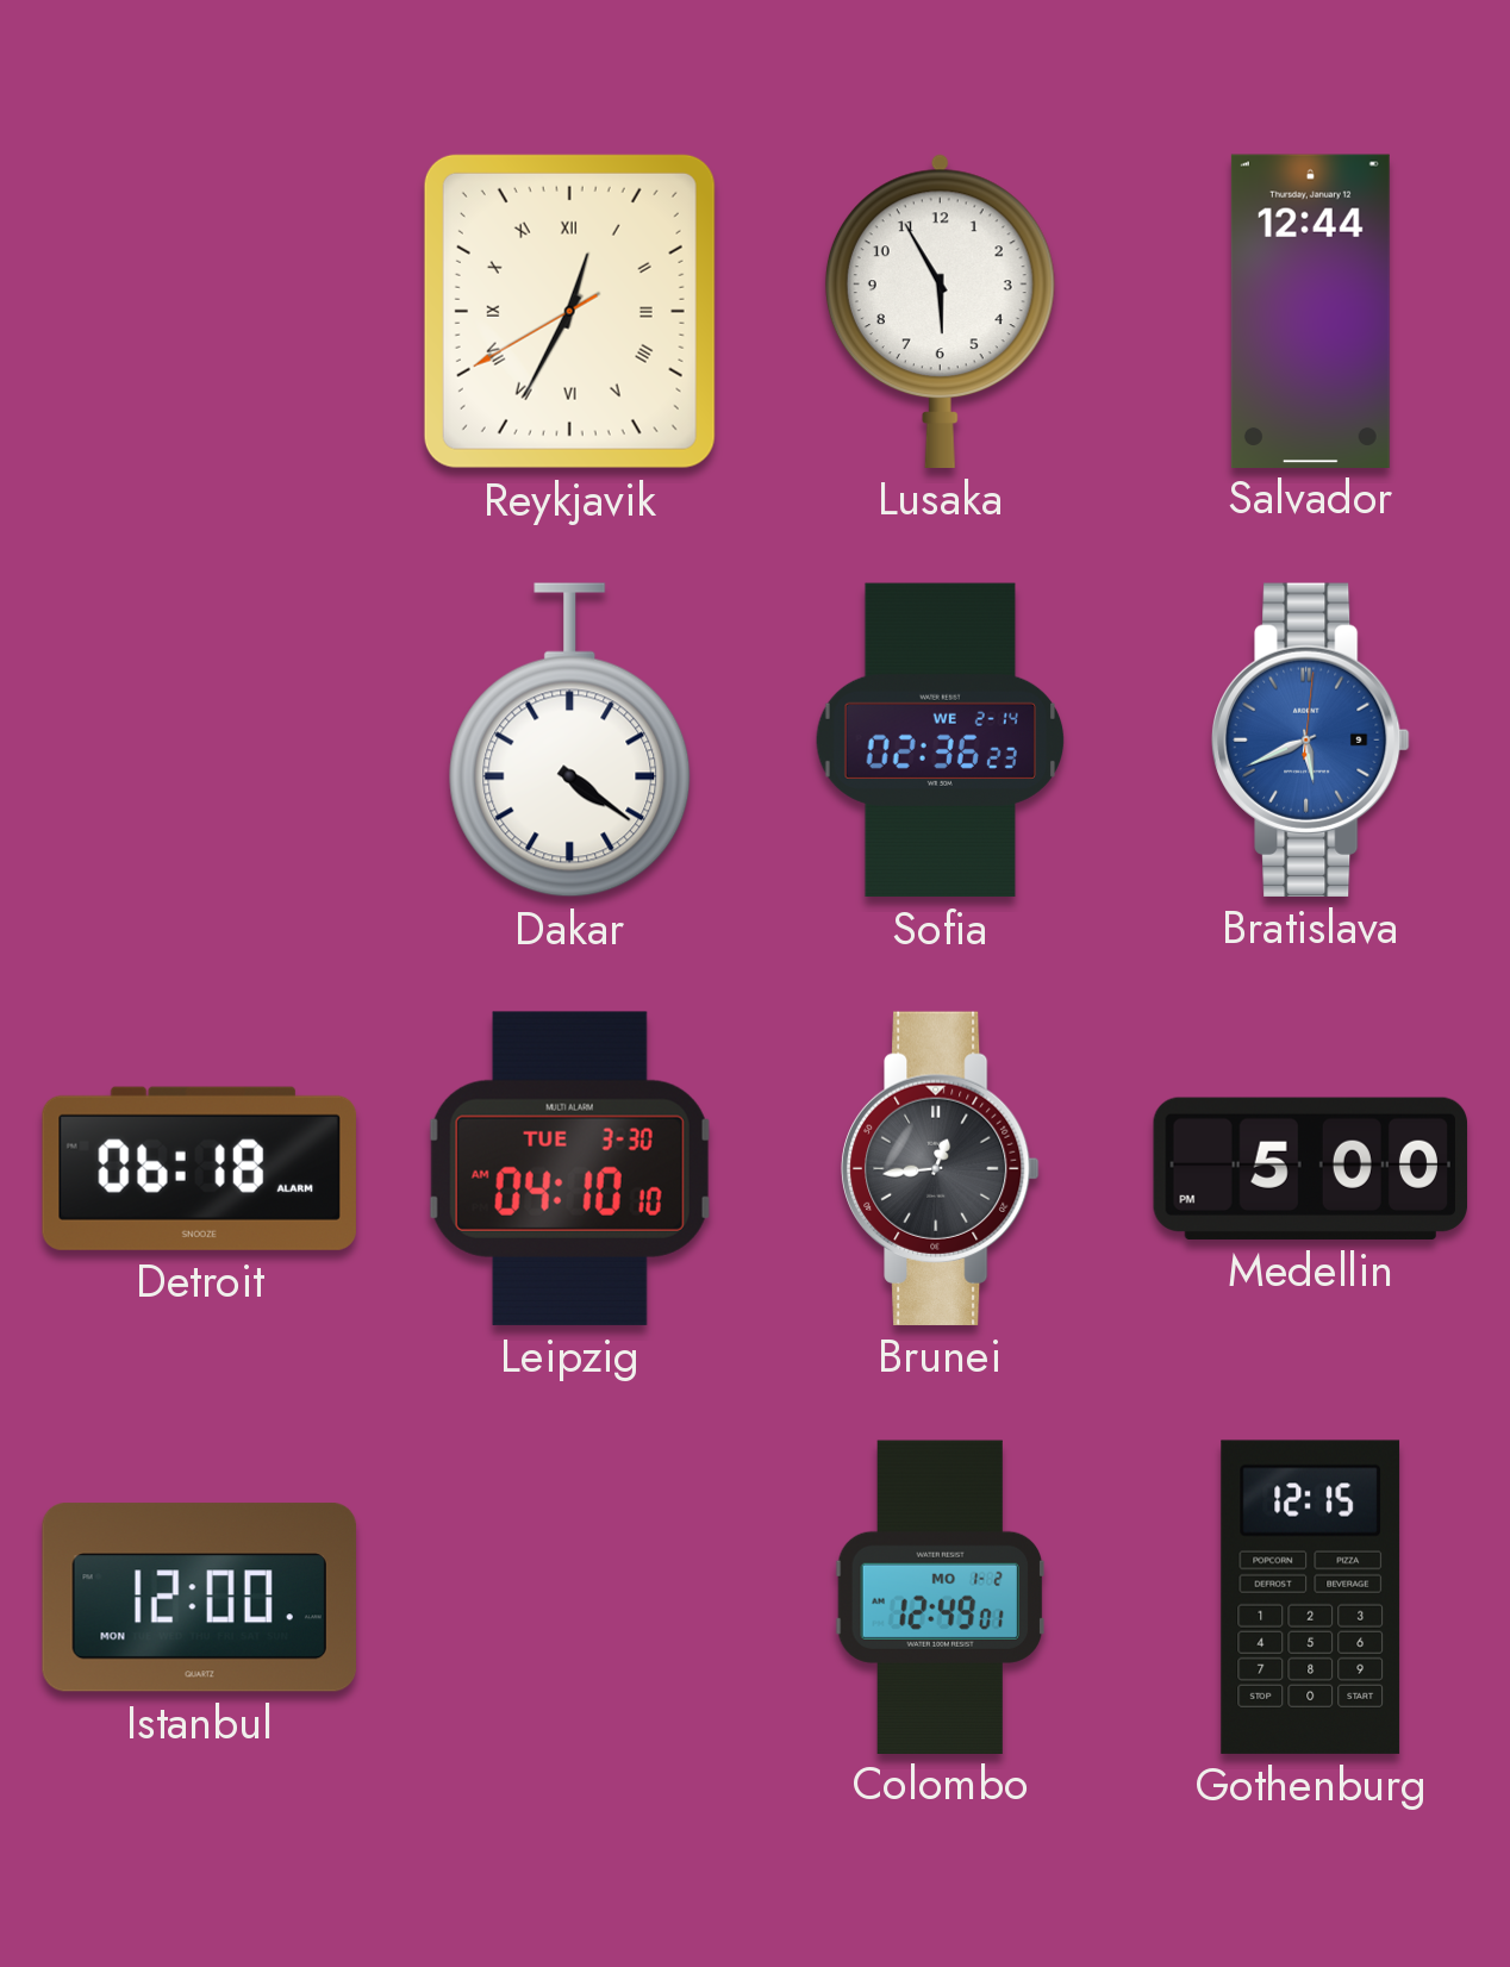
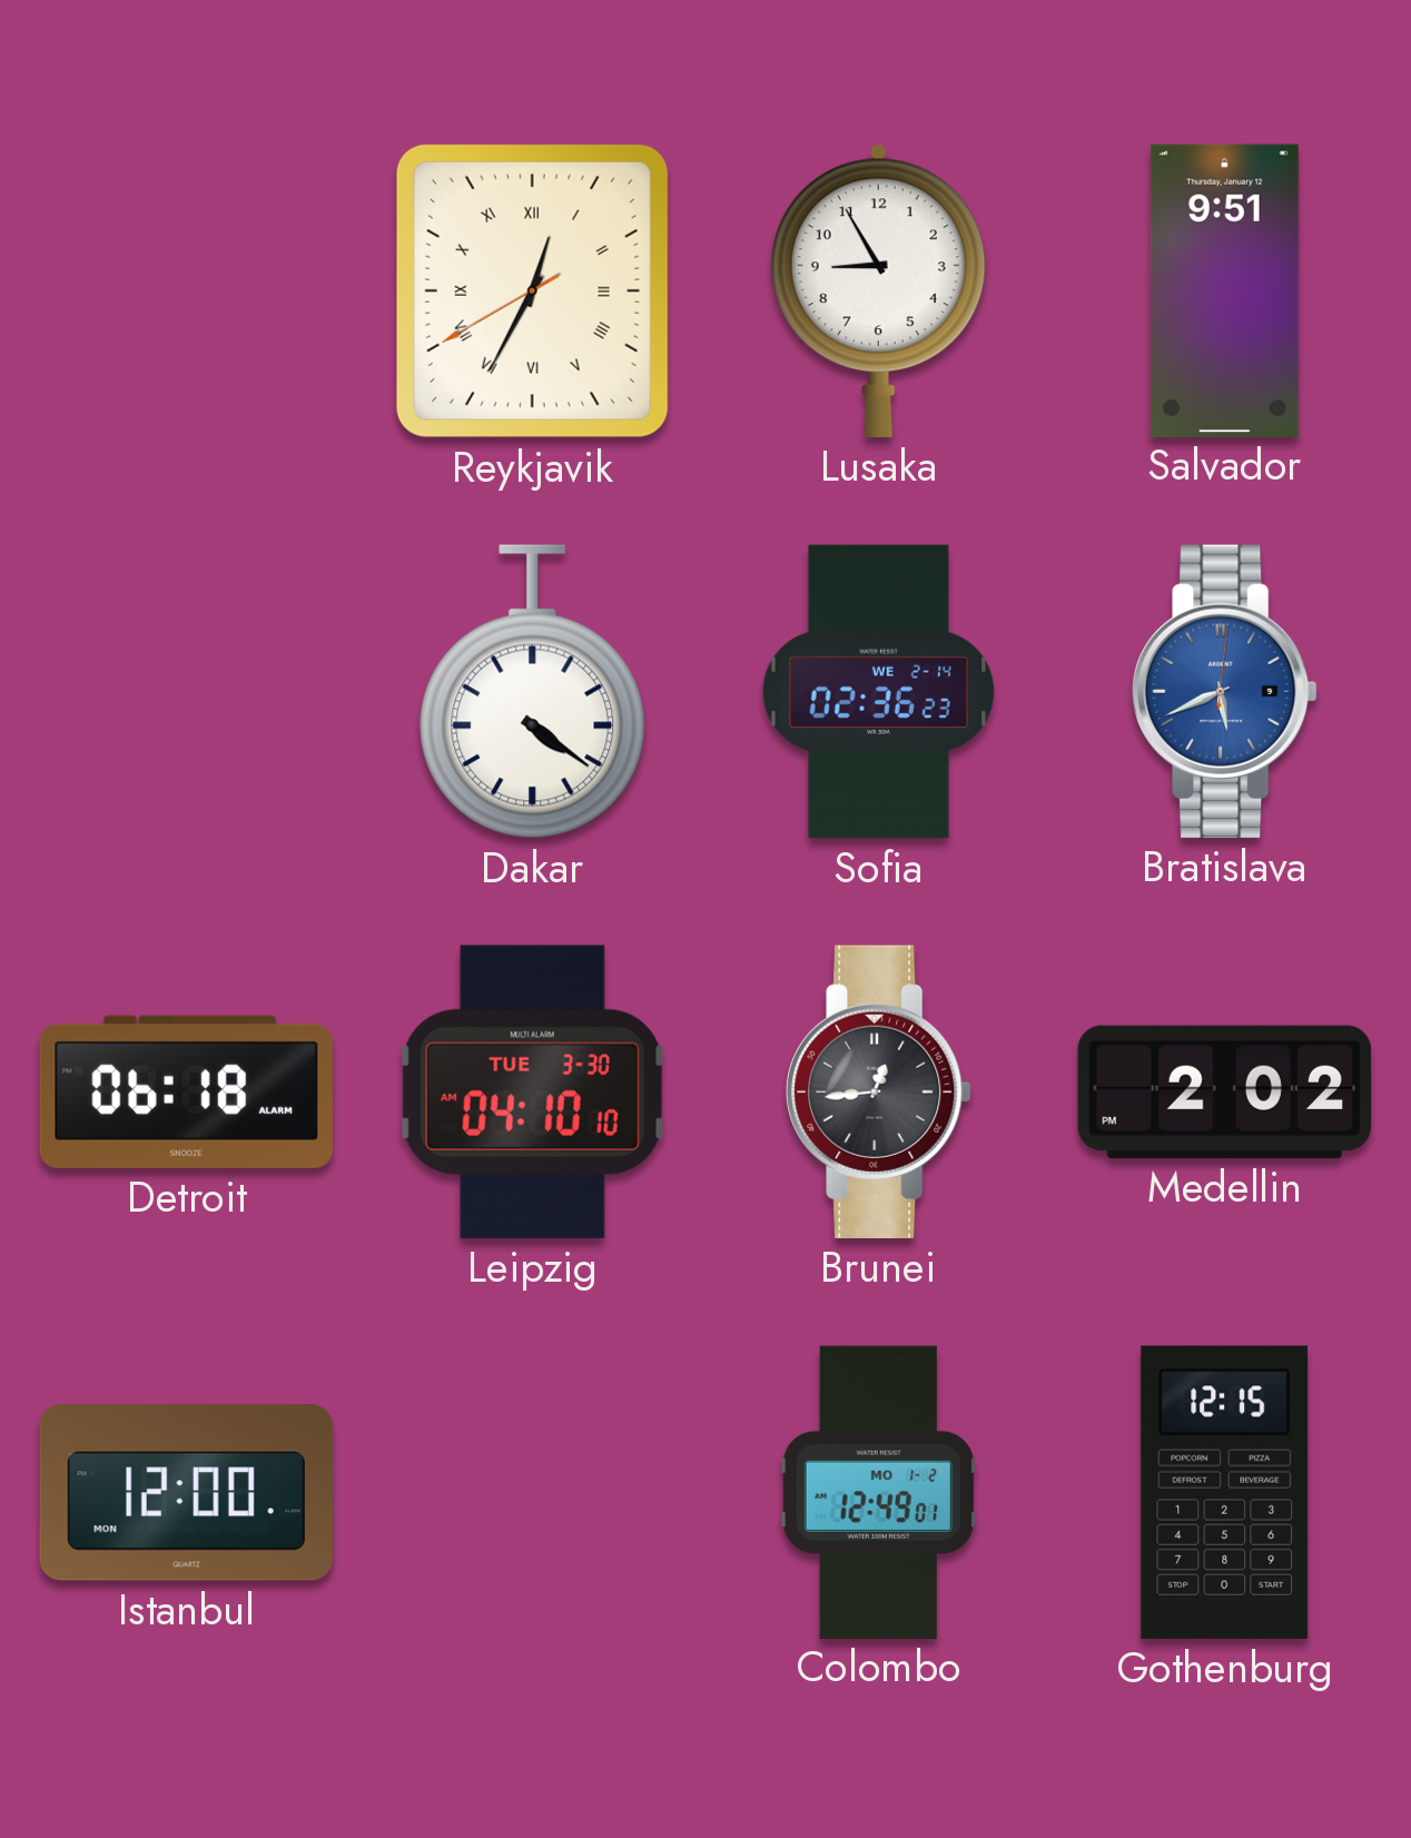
Lusaka: 5:55 -> 8:55
Salvador: 12:44 -> 9:51
Medellin: 5:00 -> 2:02
